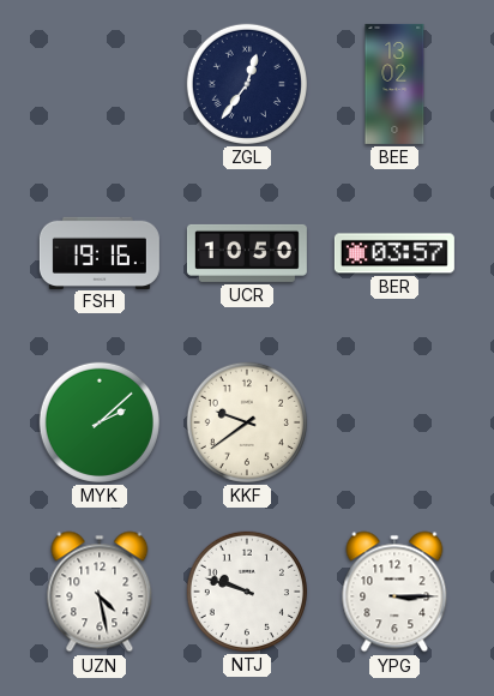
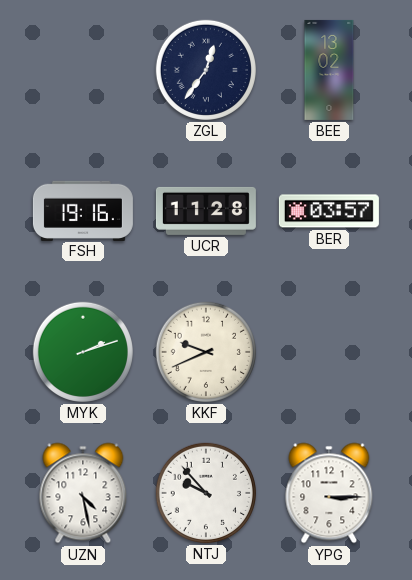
UCR: 10:50 -> 11:28
MYK: 2:08 -> 2:12
KKF: 9:39 -> 9:41
NTJ: 9:48 -> 9:53
